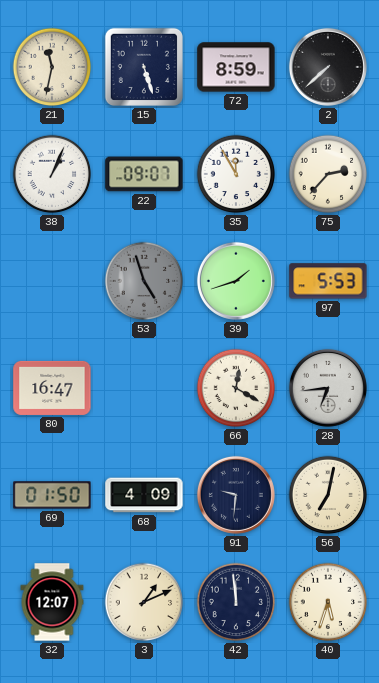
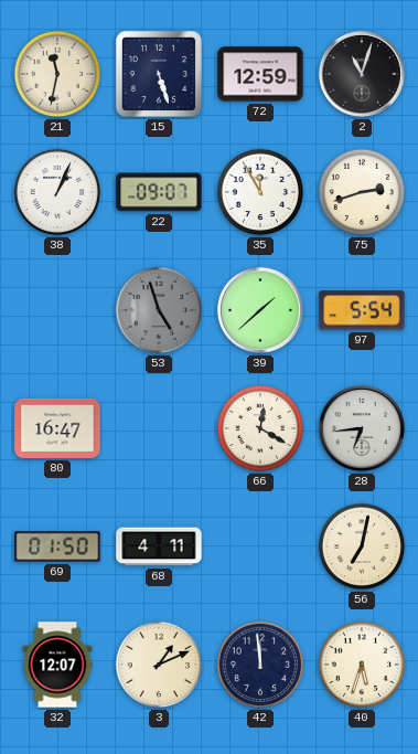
72: 8:59 -> 12:59
2: 7:38 -> 11:03
75: 2:37 -> 2:42
39: 1:42 -> 1:38
97: 5:53 -> 5:54
68: 4:09 -> 4:11
91: 9:31 -> none
